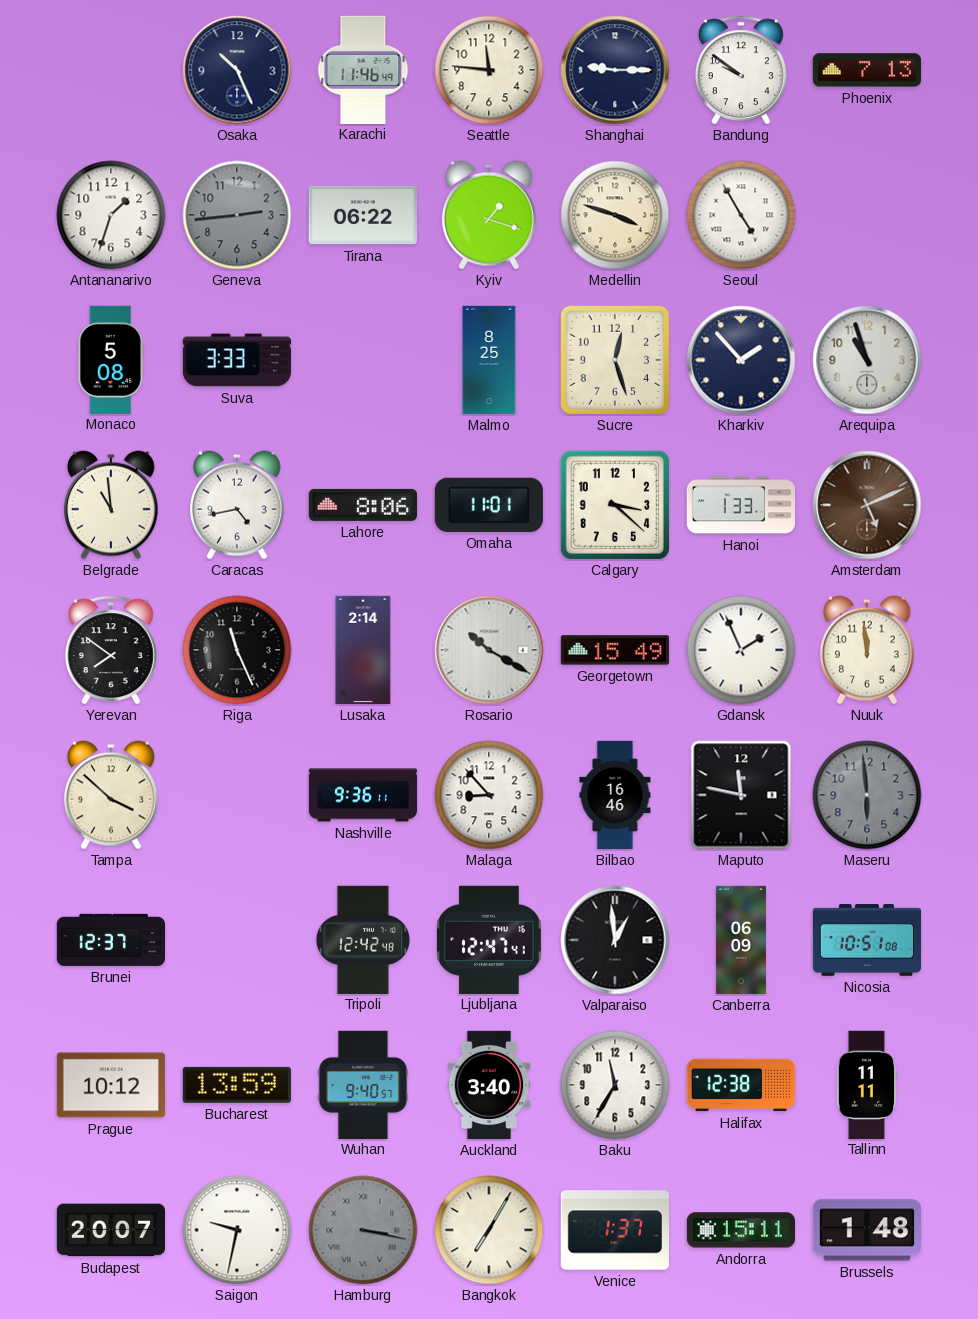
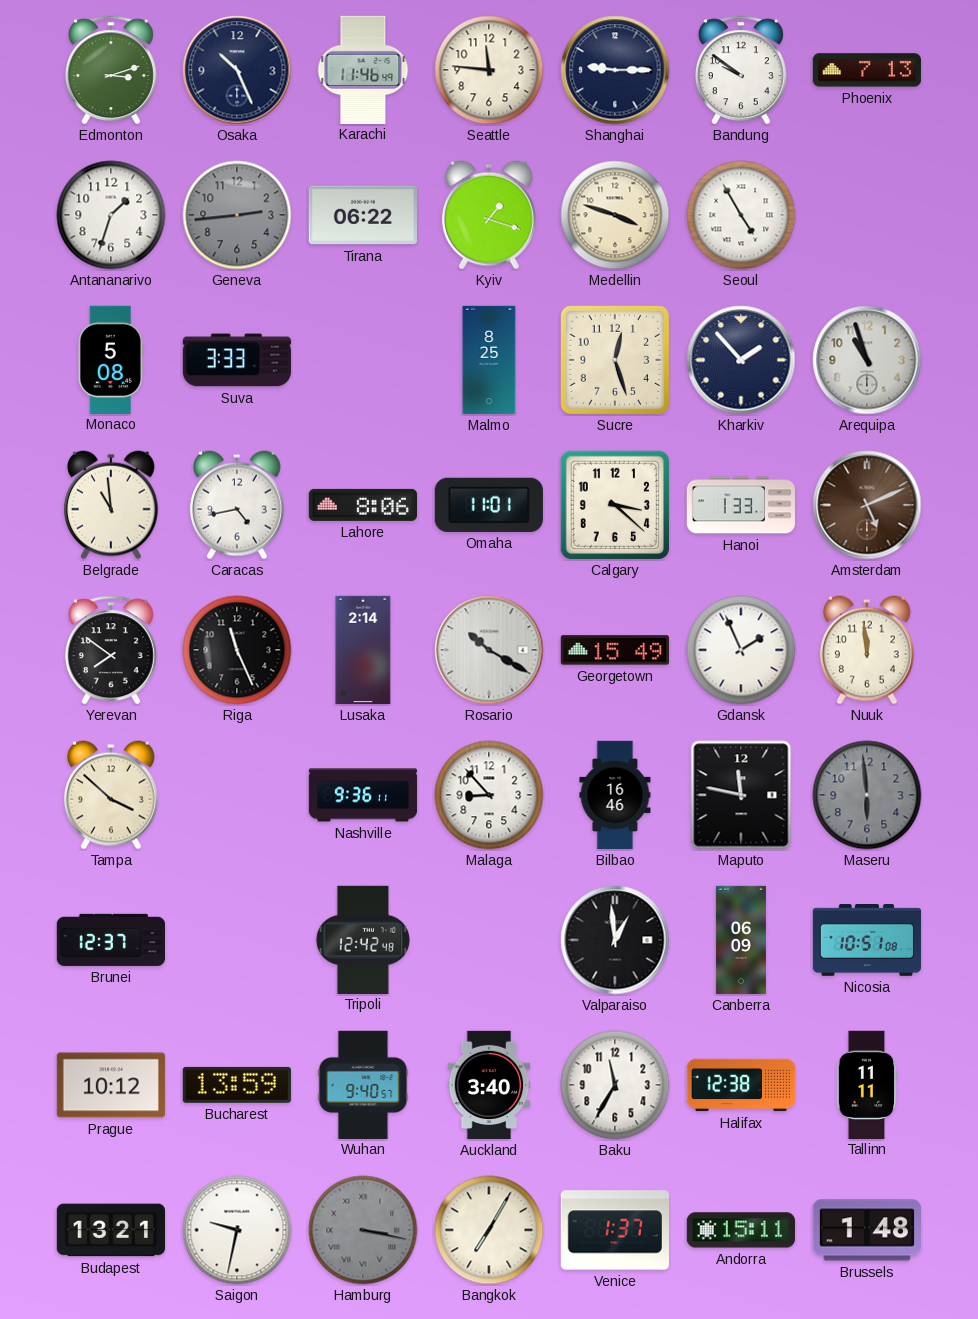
Edmonton: none -> 3:12
Ljubljana: 12:47 -> none
Budapest: 20:07 -> 13:21
